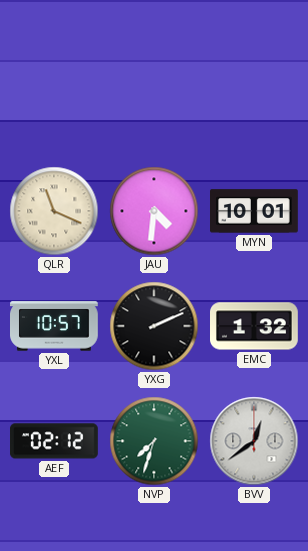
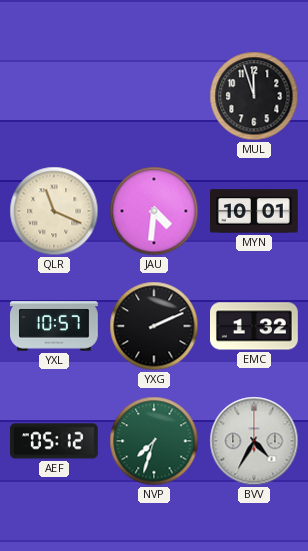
MUL: none -> 11:57
AEF: 02:12 -> 05:12
BVV: 12:39 -> 4:35
